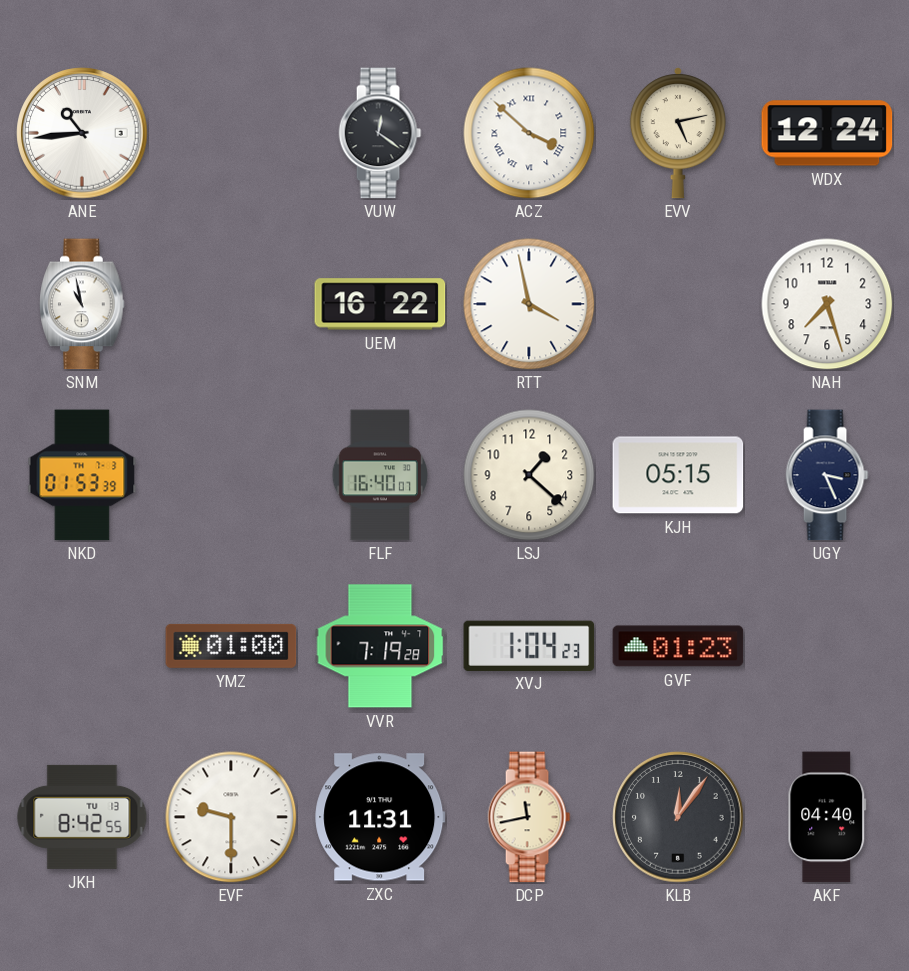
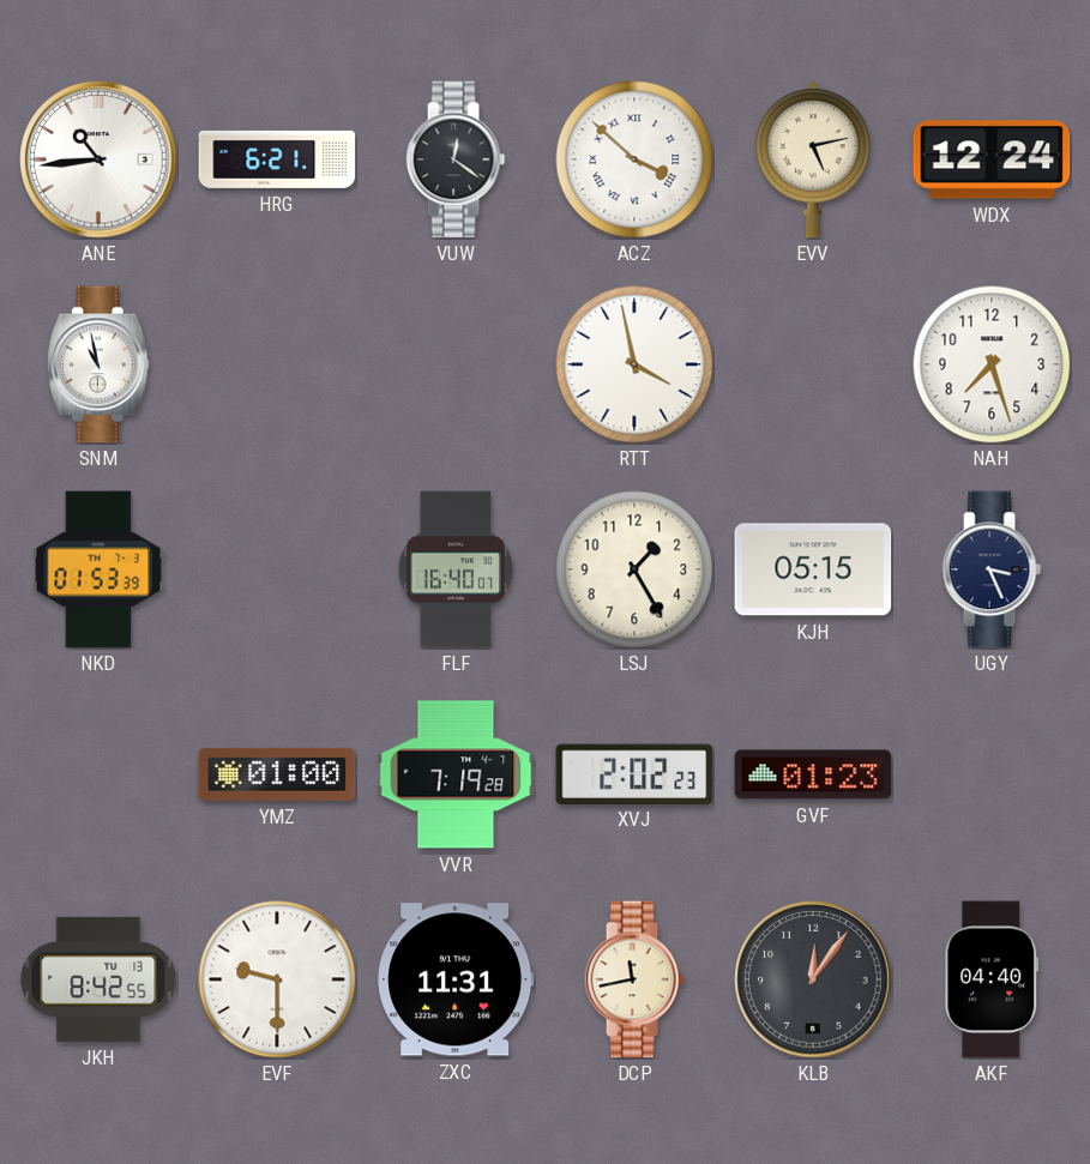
HRG: none -> 6:21
UEM: 16:22 -> none
LSJ: 1:22 -> 1:25
XVJ: 1:04 -> 2:02
